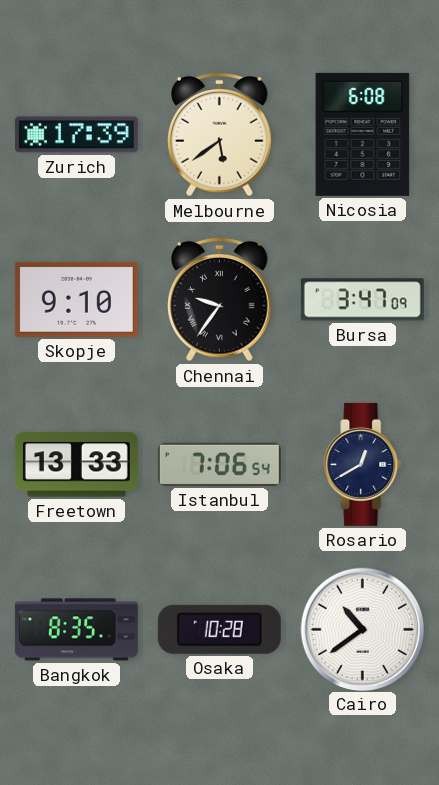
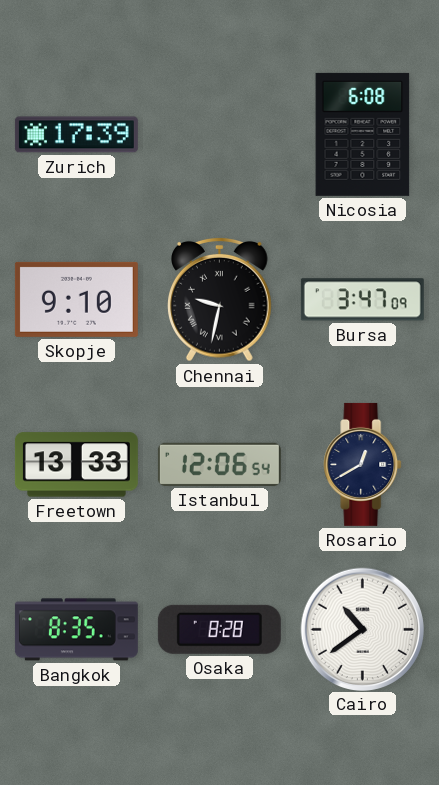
Melbourne: 5:39 -> none
Chennai: 9:36 -> 9:32
Istanbul: 7:06 -> 12:06
Osaka: 10:28 -> 8:28
